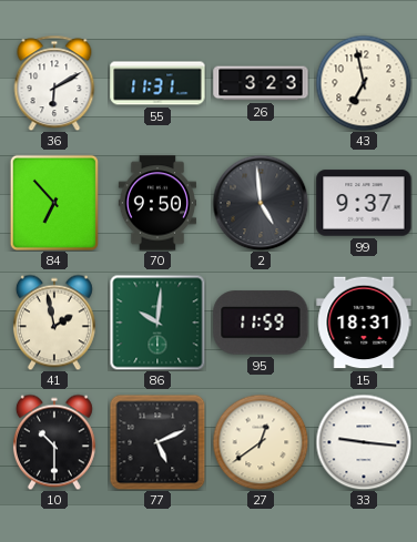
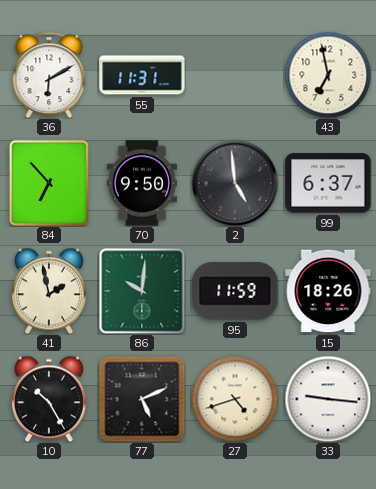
26: 3:23 -> none
99: 9:37 -> 6:37
15: 18:31 -> 18:26
10: 10:30 -> 10:25
27: 12:39 -> 4:42
